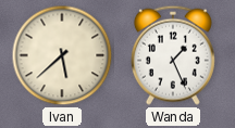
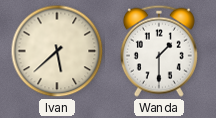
Wanda: 1:26 -> 1:30
